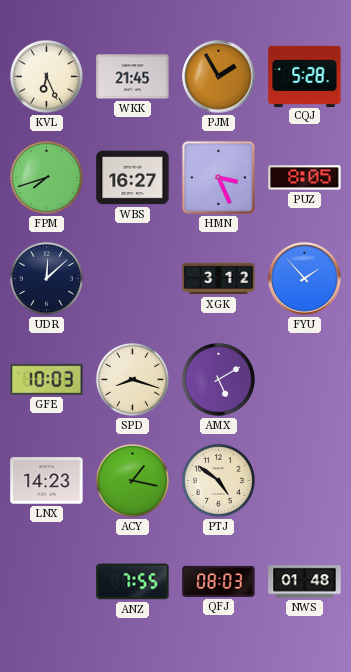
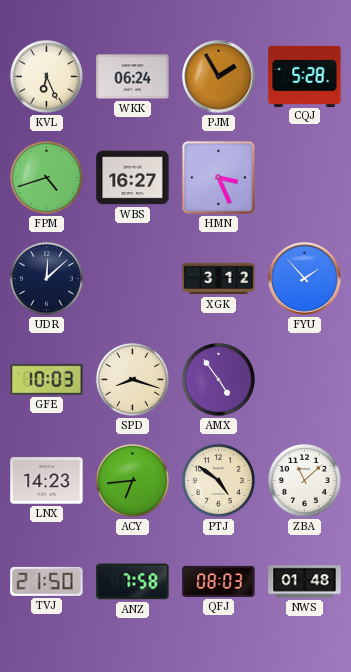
WKK: 21:45 -> 06:24
FPM: 7:42 -> 4:42
PUZ: 8:05 -> none
AMX: 5:10 -> 4:54
ACY: 1:17 -> 6:44
ZBA: none -> 11:08
TVJ: none -> 21:50
ANZ: 7:55 -> 7:58
